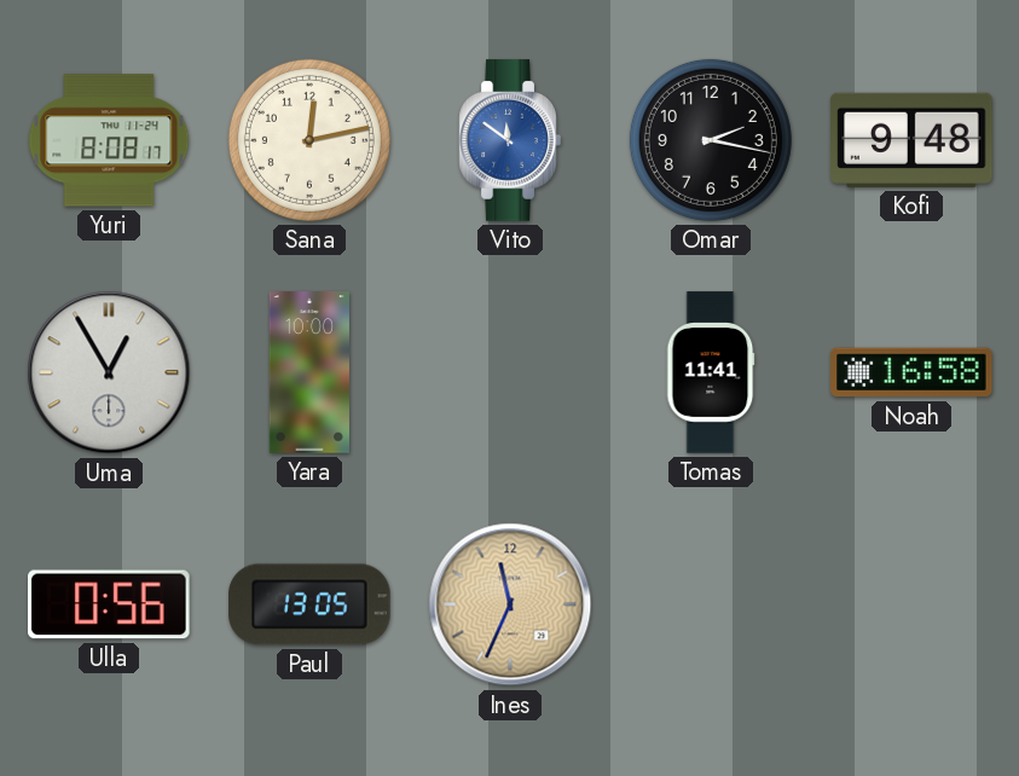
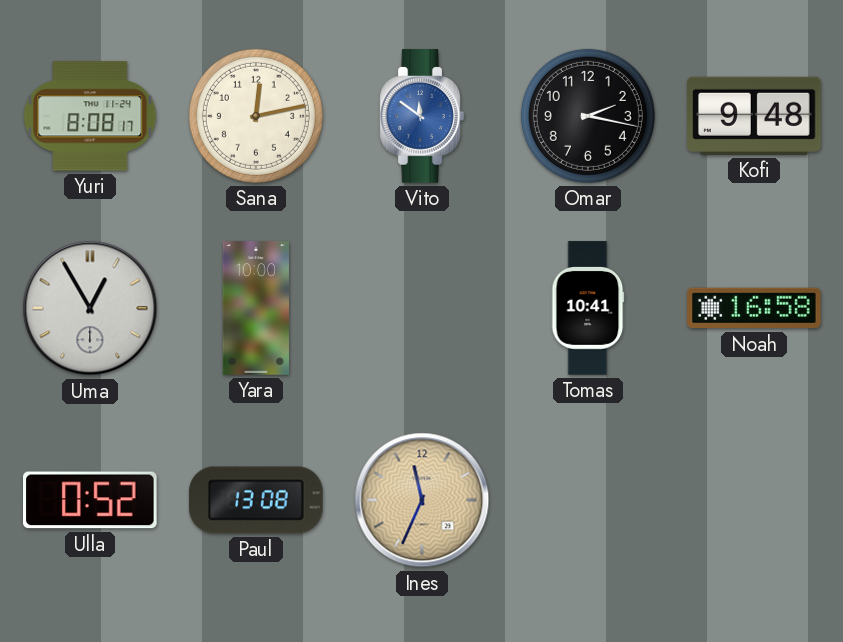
Tomas: 11:41 -> 10:41
Ulla: 0:56 -> 0:52
Paul: 13:05 -> 13:08
